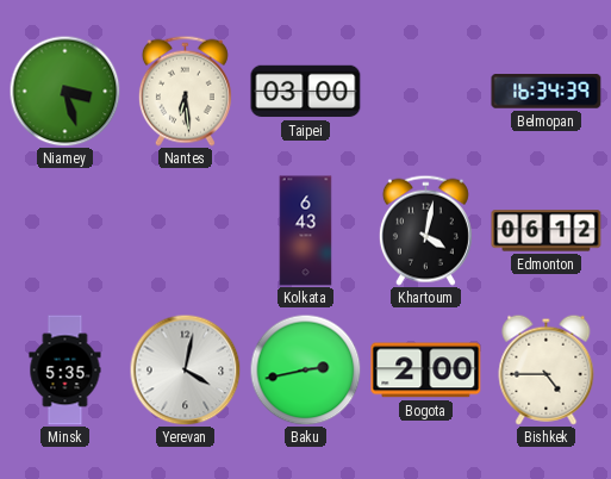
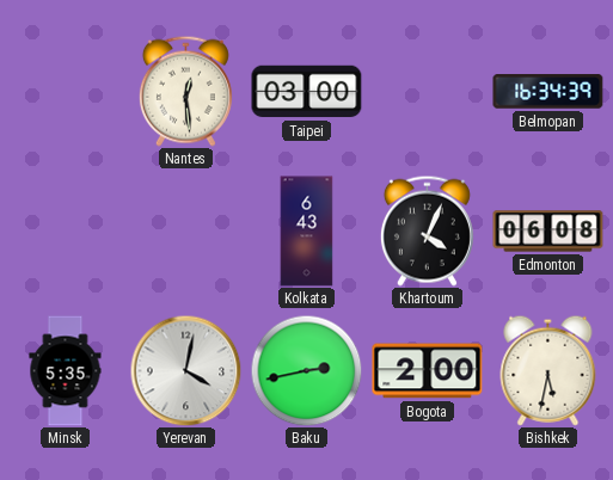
Niamey: 3:27 -> none
Nantes: 6:29 -> 12:29
Khartoum: 4:02 -> 4:04
Edmonton: 06:12 -> 06:08
Bishkek: 4:45 -> 5:32
